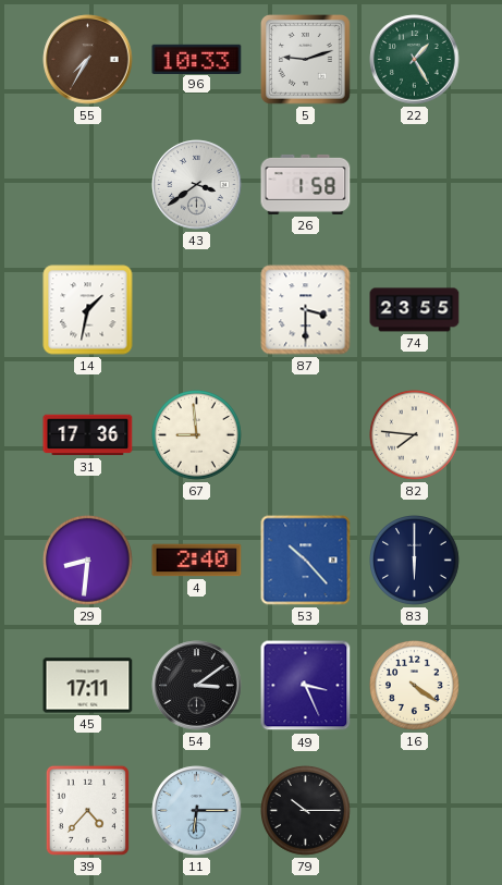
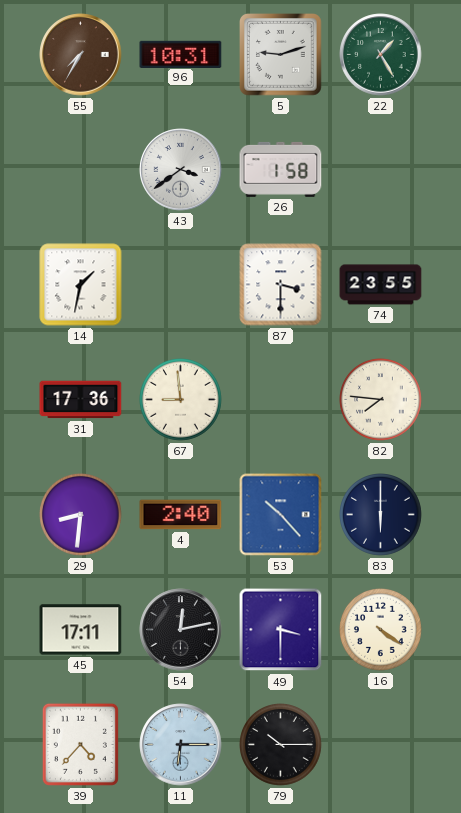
96: 10:33 -> 10:31
54: 3:09 -> 12:13
49: 3:26 -> 3:30
